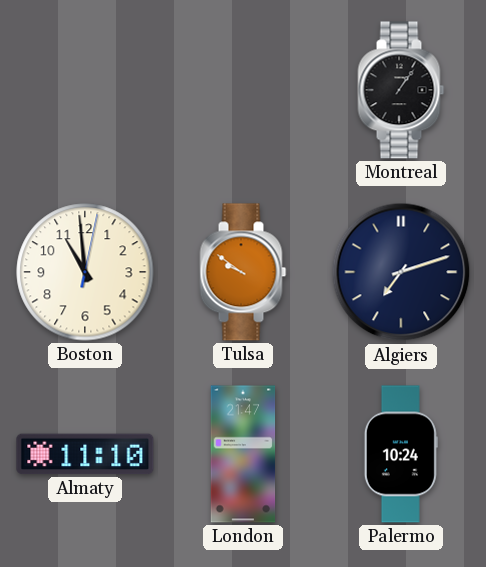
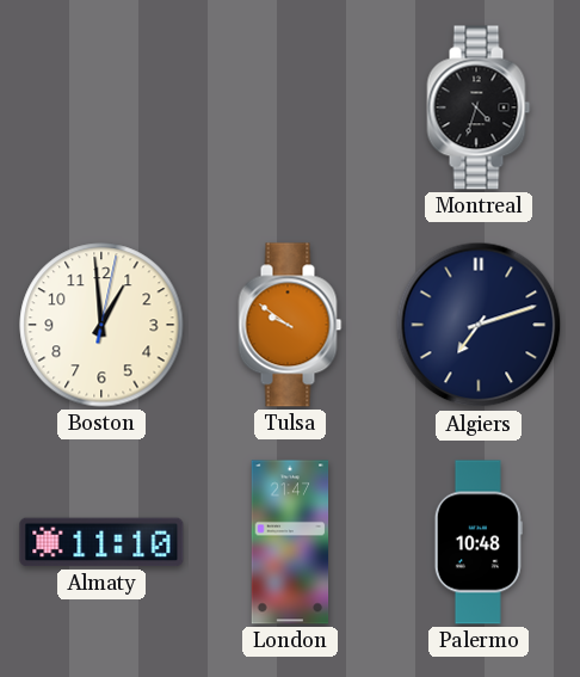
Montreal: 1:06 -> 4:33
Boston: 10:59 -> 12:59
Palermo: 10:24 -> 10:48
